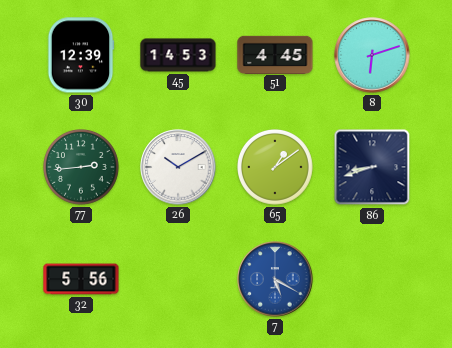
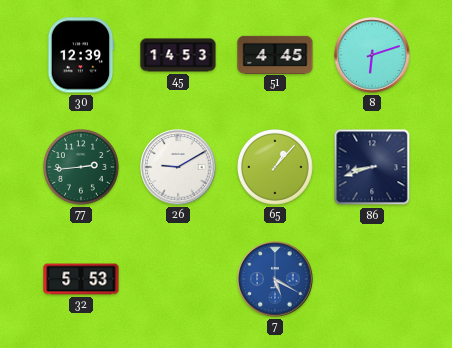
26: 10:10 -> 9:10
65: 1:09 -> 1:07
32: 5:56 -> 5:53
